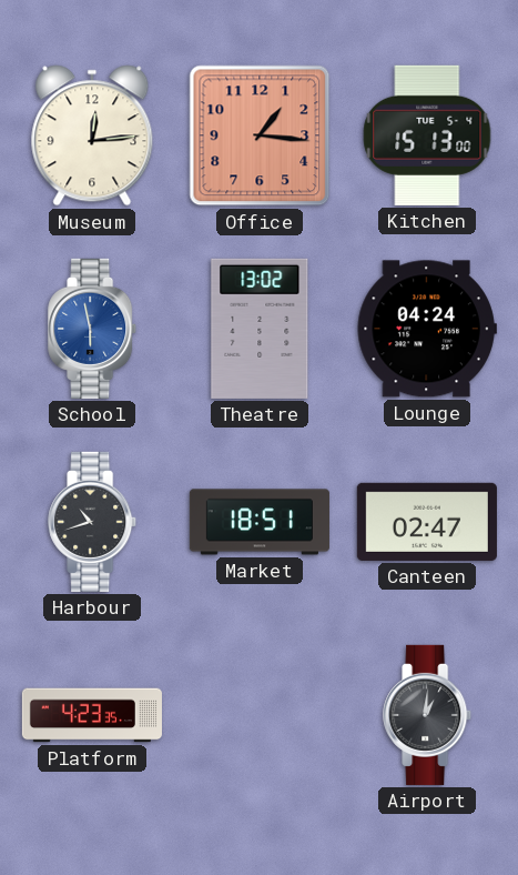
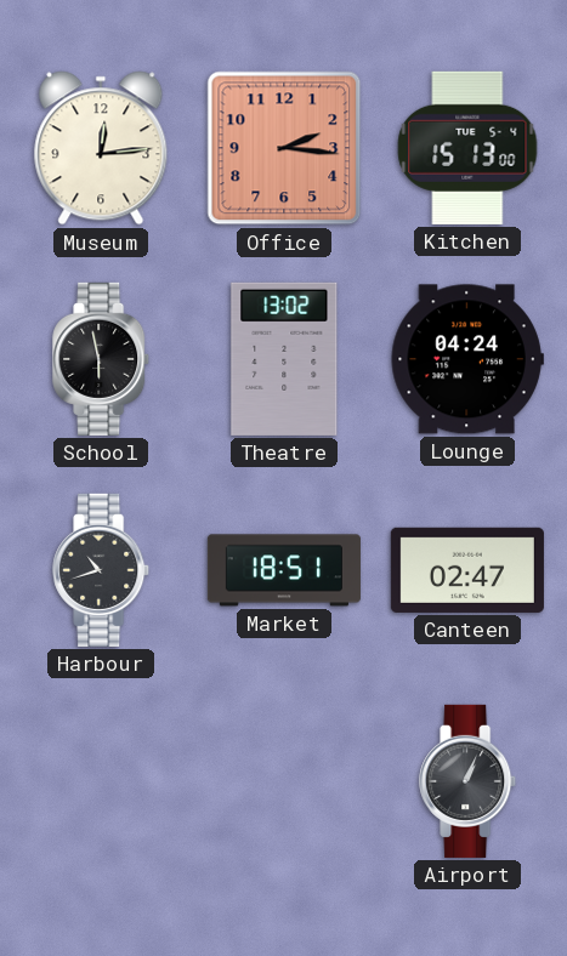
Office: 1:16 -> 2:16
School dial: blue -> black
Platform: 4:23 -> none
Airport: 1:01 -> 1:04
